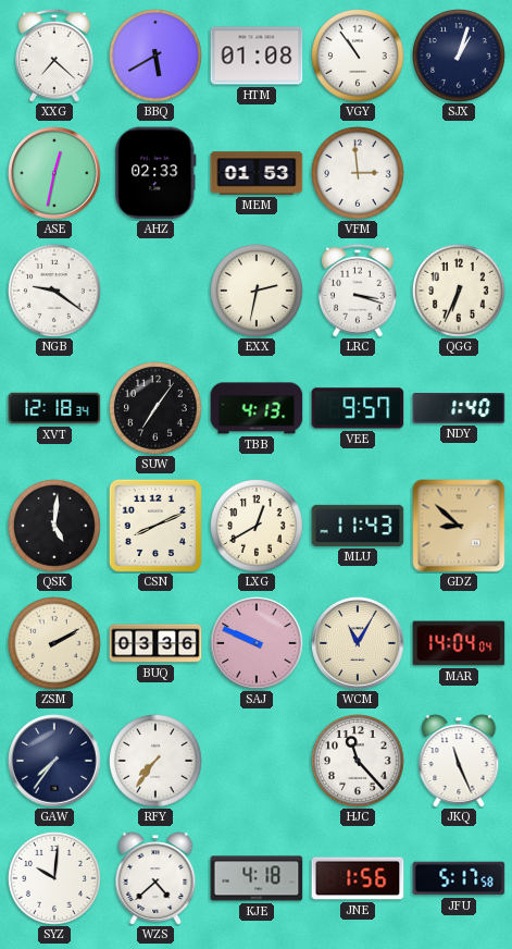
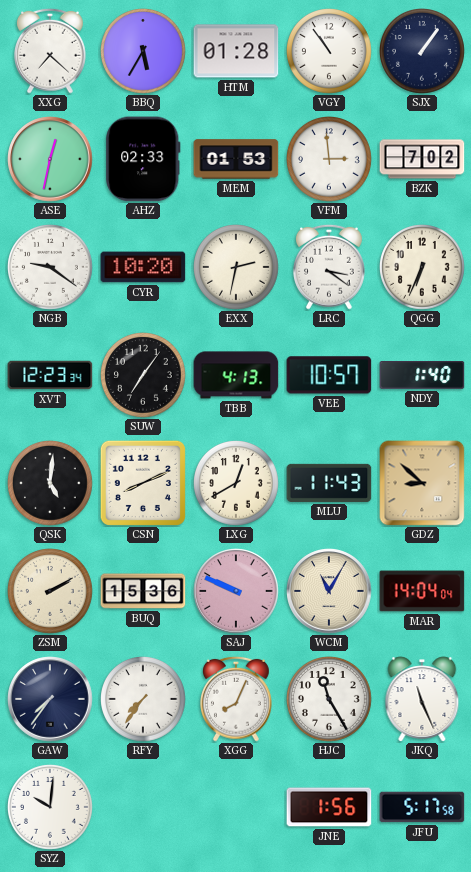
BBQ: 5:40 -> 5:35
HTM: 01:08 -> 01:28
SJX: 1:03 -> 1:06
BZK: none -> 7:02
CYR: none -> 10:20
LRC: 3:18 -> 3:21
XVT: 12:18 -> 12:23
VEE: 9:57 -> 10:57
BUQ: 03:36 -> 15:36
XGG: none -> 8:04
HJC: 11:23 -> 11:25
WZS: 4:38 -> none
KJE: 4:18 -> none
